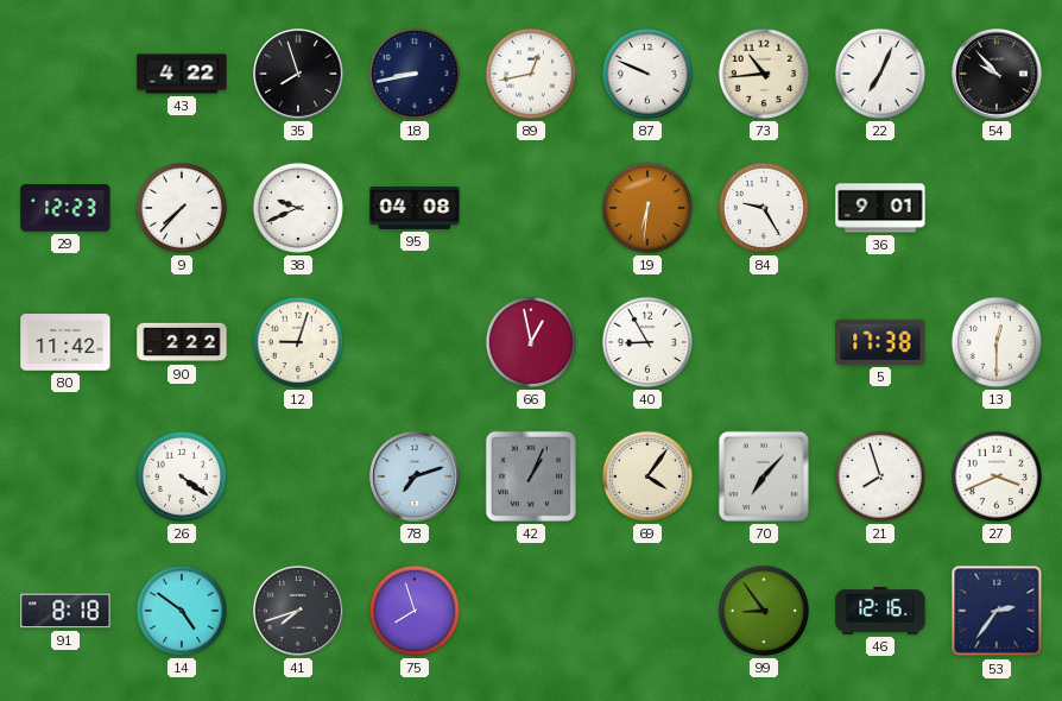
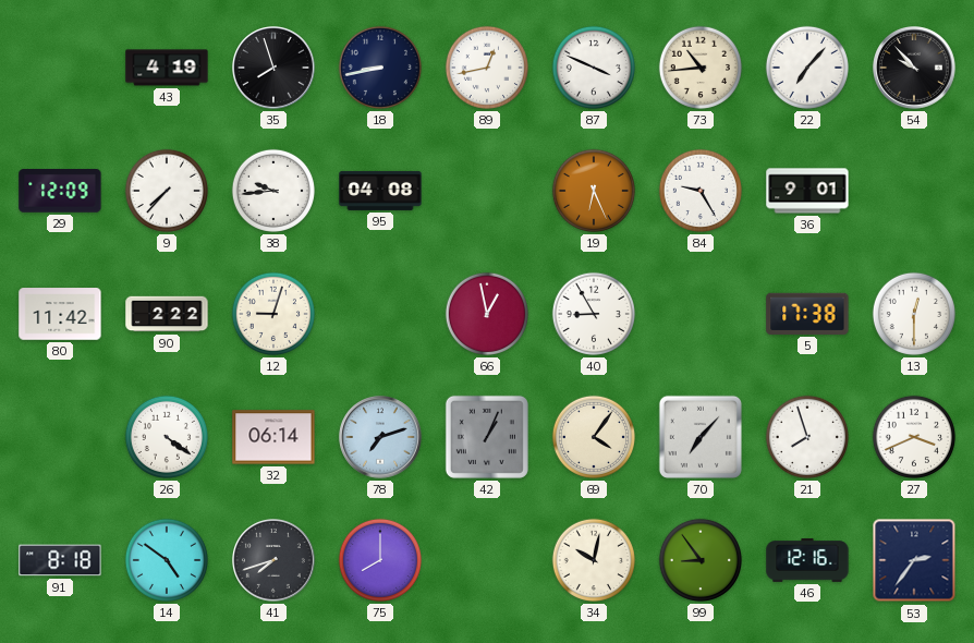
43: 4:22 -> 4:19
87: 9:49 -> 3:49
22: 7:04 -> 7:07
29: 12:23 -> 12:09
38: 9:41 -> 9:44
19: 6:31 -> 6:26
32: none -> 06:14
75: 7:57 -> 8:00
34: none -> 10:02
